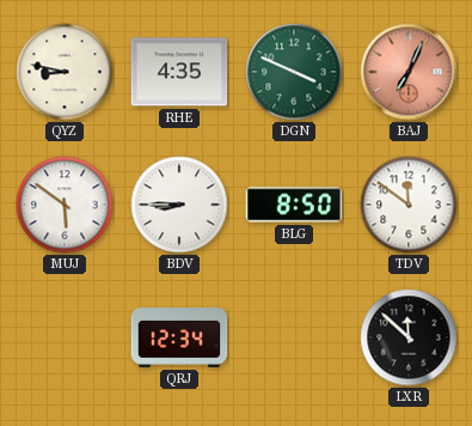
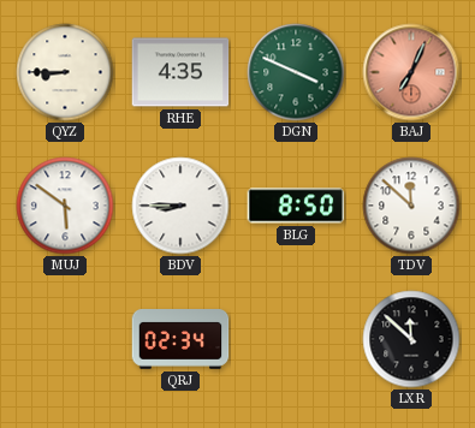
QYZ: 8:47 -> 8:45
TDV: 11:51 -> 11:52
QRJ: 12:34 -> 02:34
